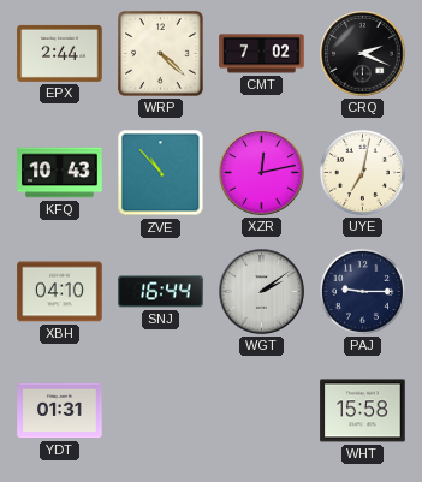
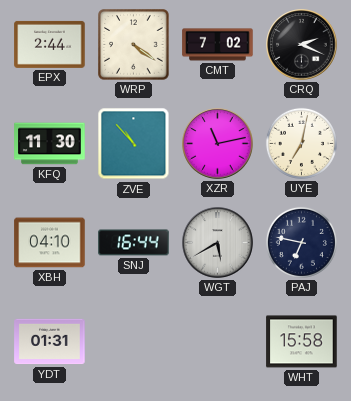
WRP: 4:22 -> 4:21
KFQ: 10:43 -> 11:30
XZR: 12:13 -> 11:13
WGT: 2:09 -> 5:40
PAJ: 9:15 -> 6:47
